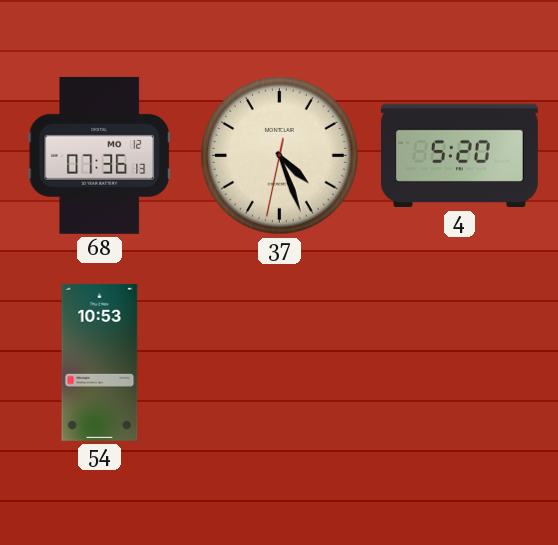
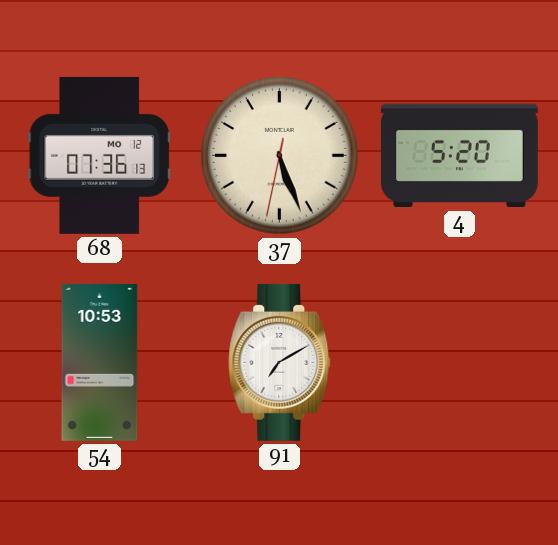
37: 4:26 -> 5:26
91: none -> 7:10
